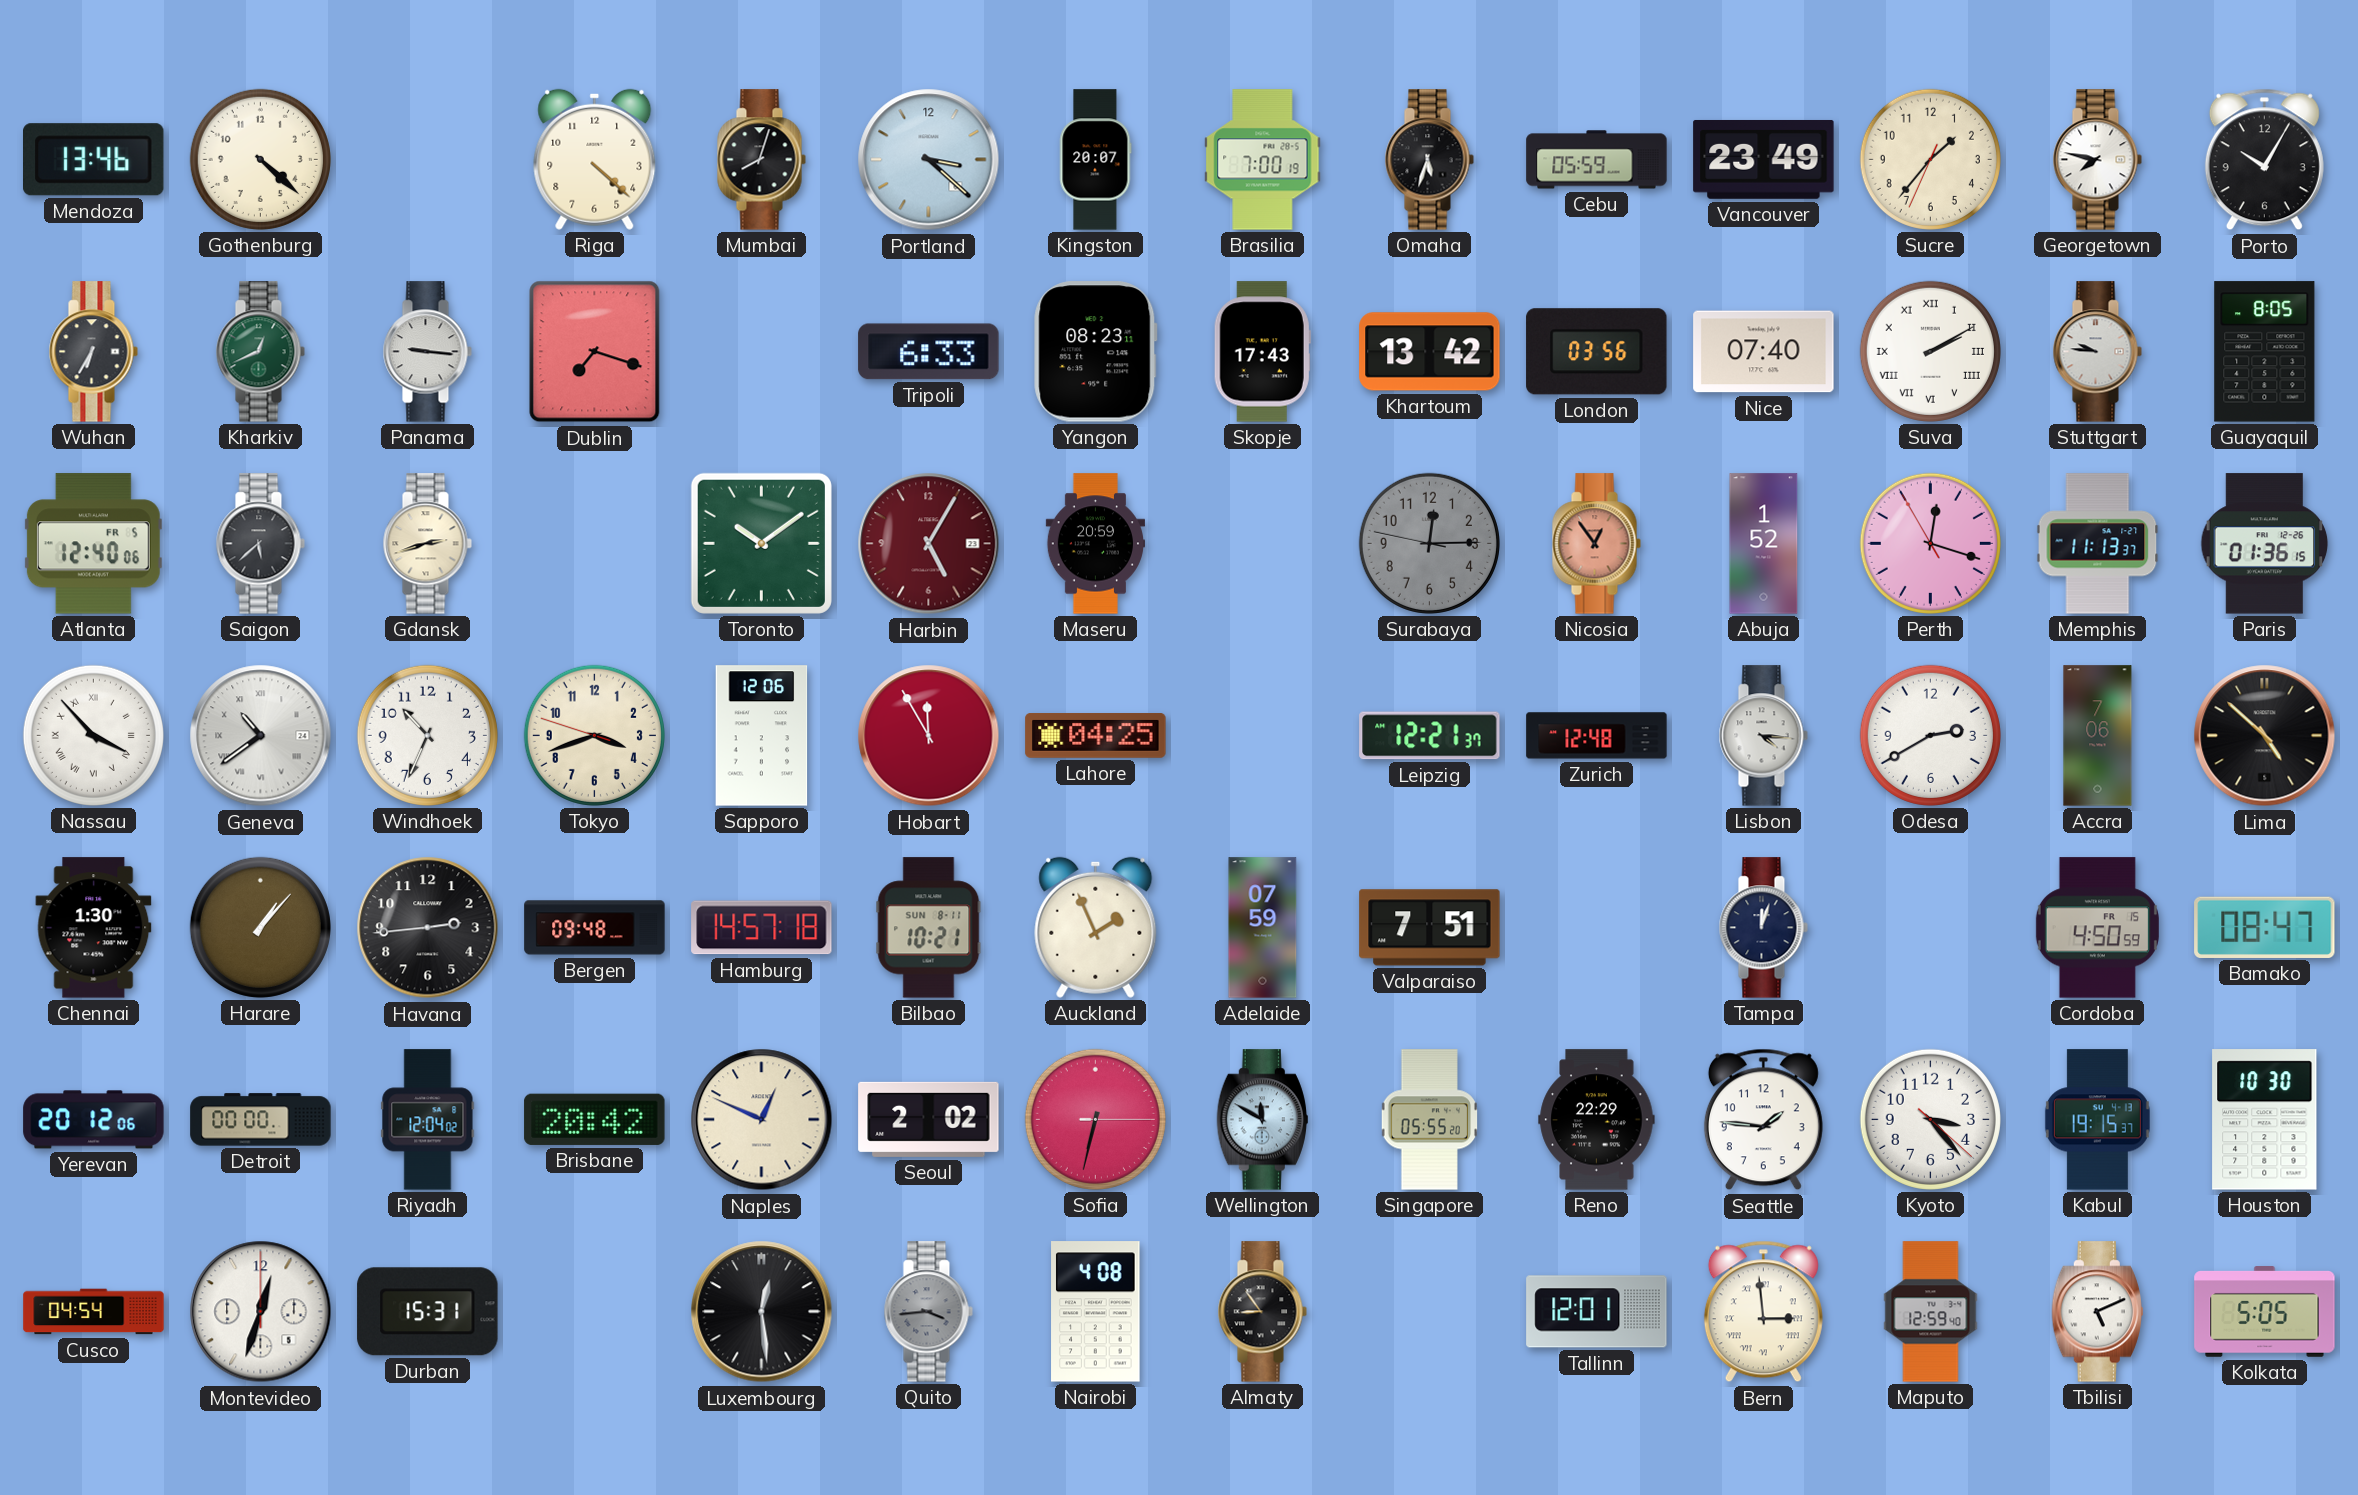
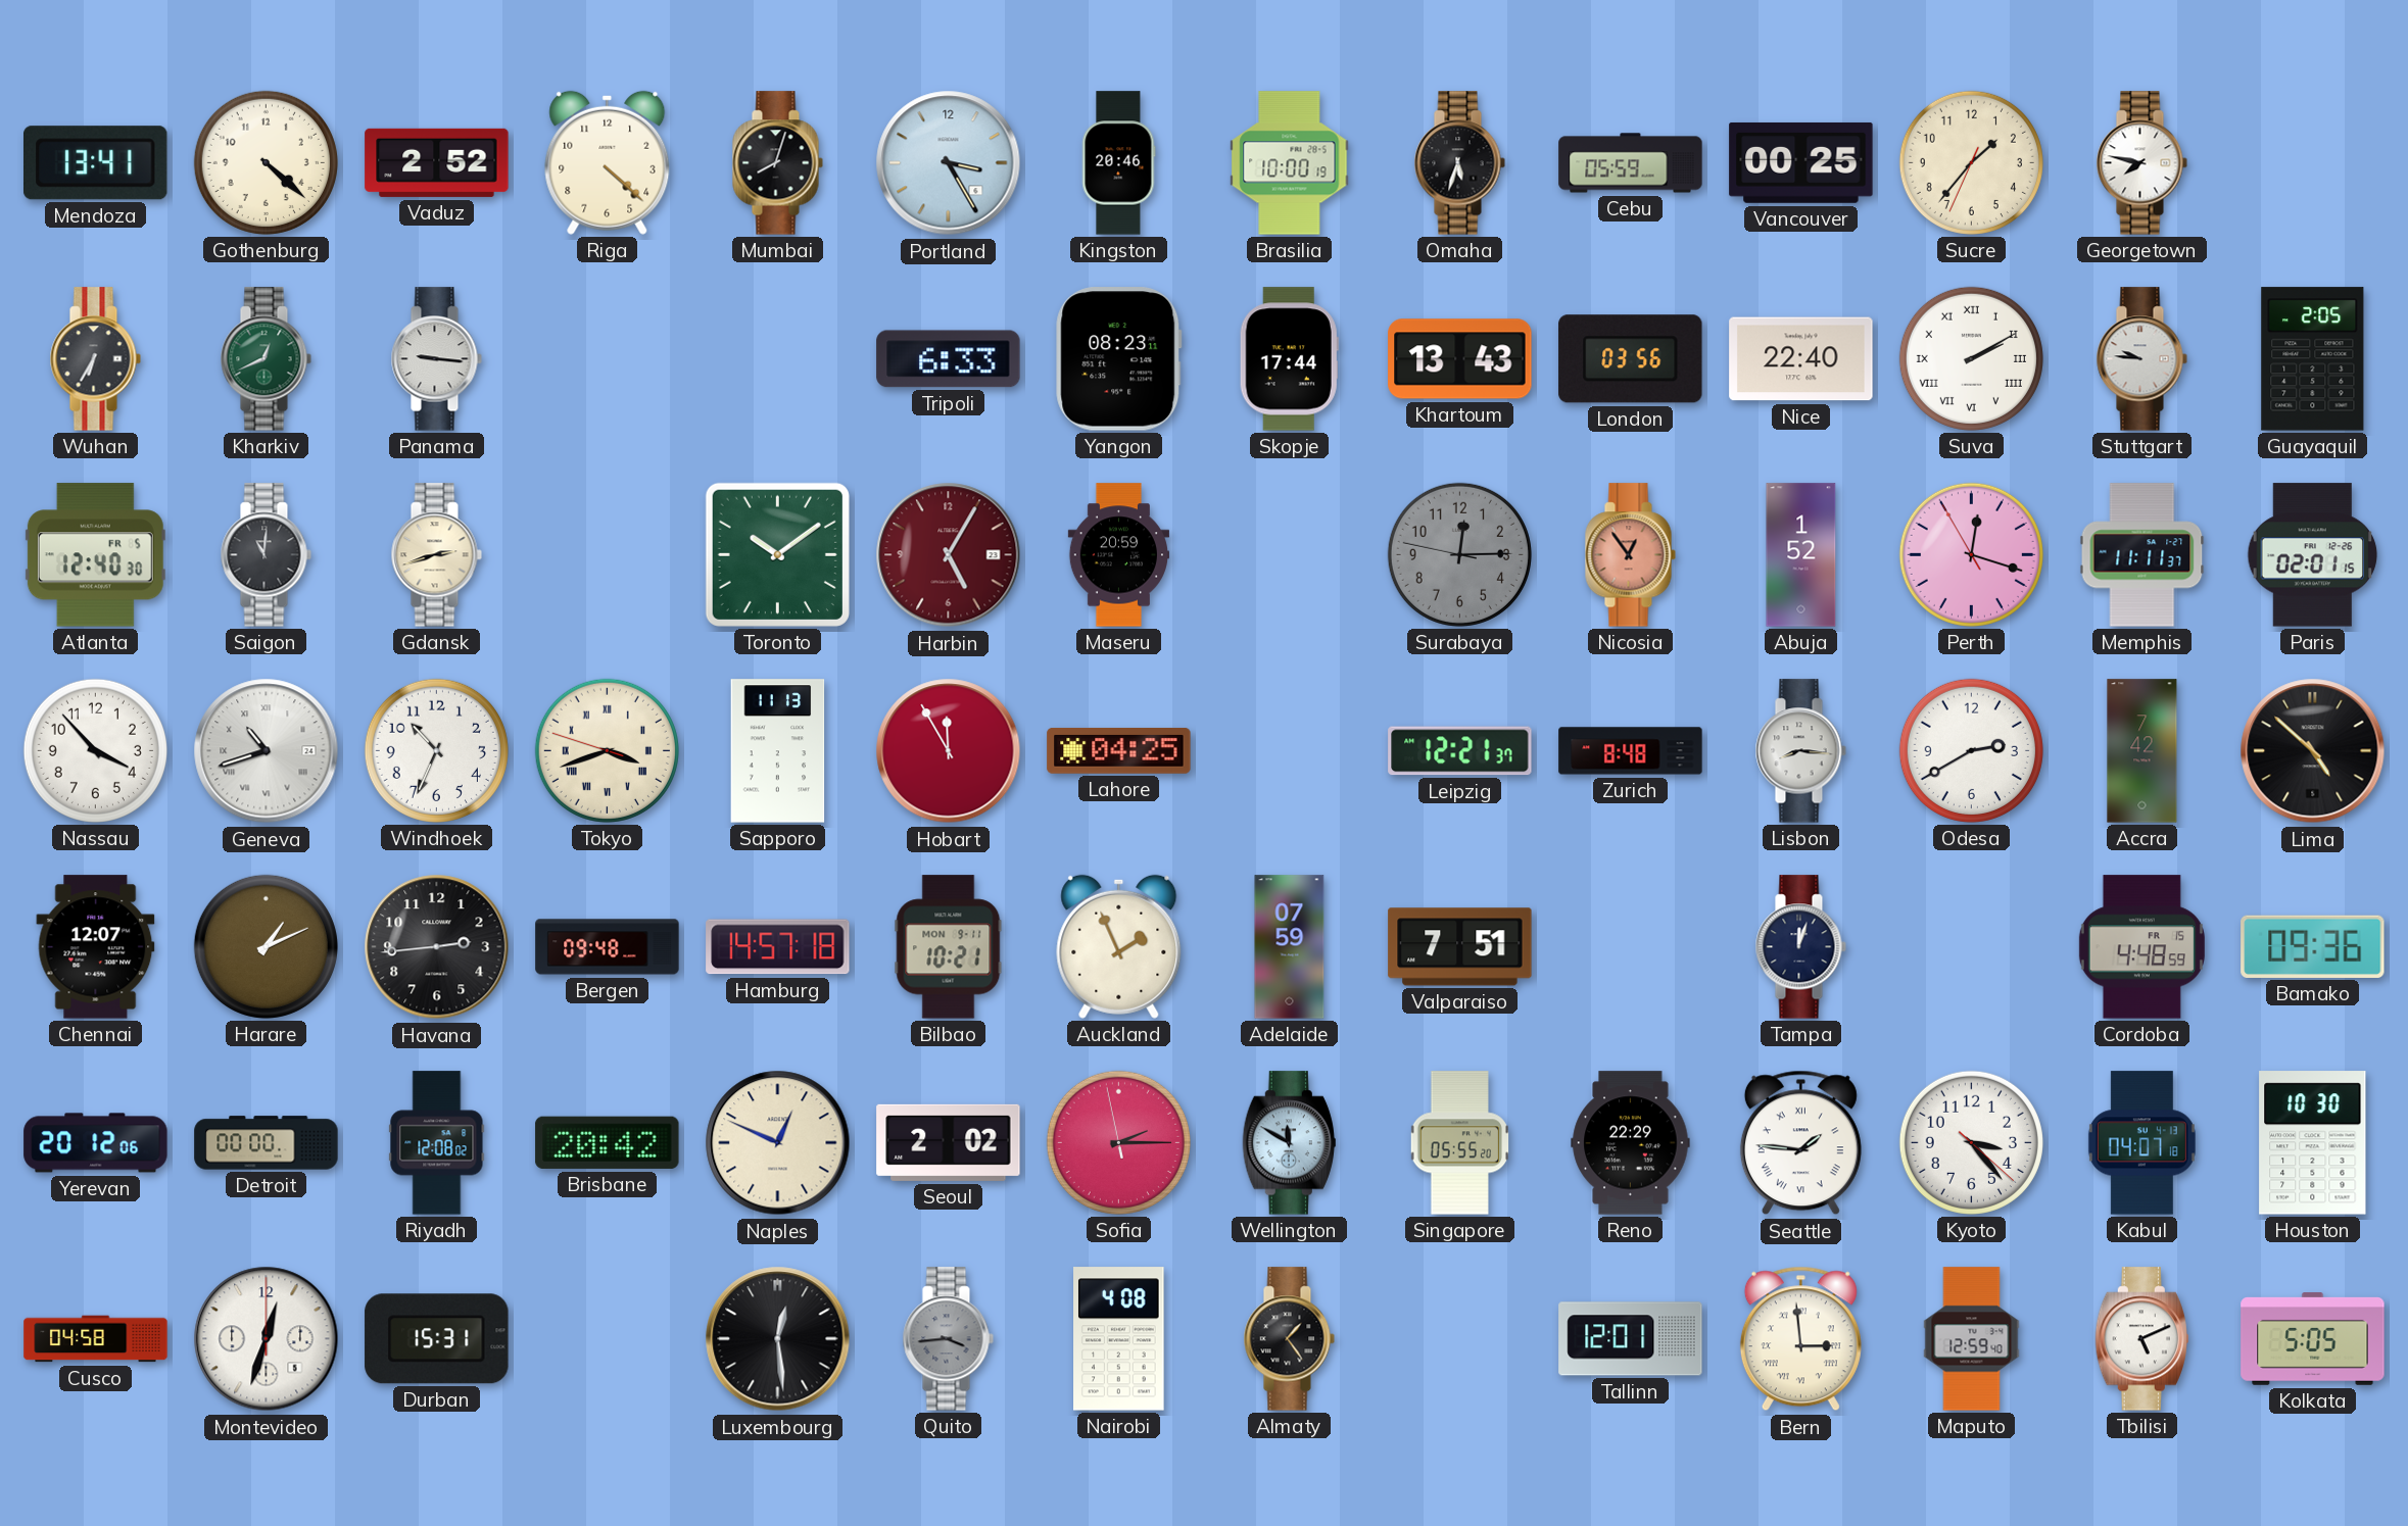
Mendoza: 13:46 -> 13:41
Vaduz: none -> 2:52
Portland: 3:22 -> 3:25
Kingston: 20:07 -> 20:46
Brasilia: 7:00 -> 10:00
Vancouver: 23:49 -> 00:25
Porto: 10:05 -> none
Dublin: 7:18 -> none
Skopje: 17:43 -> 17:44
Khartoum: 13:42 -> 13:43
Nice: 07:40 -> 22:40
Guayaquil: 8:05 -> 2:05
Atlanta: 12:40:06 -> 12:40:30
Saigon: 5:38 -> 11:01
Memphis: 11:13 -> 11:11
Paris: 01:36 -> 02:01
Nassau numerals: Roman -> Arabic
Geneva: 10:39 -> 10:42
Tokyo numerals: Arabic -> Roman
Sapporo: 12:06 -> 11:13
Zurich: 12:48 -> 8:48
Lisbon: 4:16 -> 8:16
Accra: 7:06 -> 7:42
Chennai: 1:30 -> 12:07
Harare: 1:07 -> 1:11
Bilbao date: SUN 8-11 -> MON 9-11
Cordoba: 4:50 -> 4:48
Bamako: 08:47 -> 09:36
Riyadh: 12:04 -> 12:08
Sofia: 6:32 -> 2:14
Seattle numerals: Arabic -> Roman
Kabul: 19:15 -> 04:07
Cusco: 04:54 -> 04:58
Almaty: 8:54 -> 1:24
